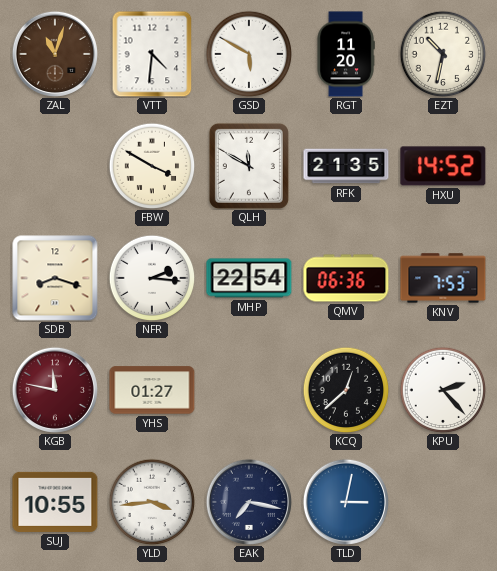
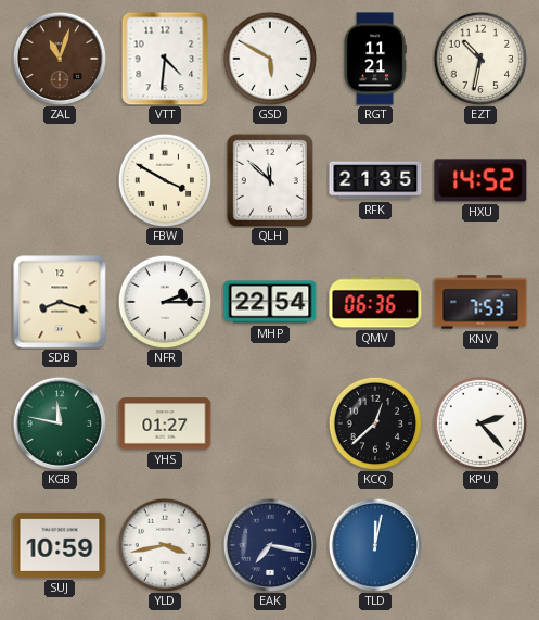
RGT: 11:20 -> 11:21
QLH: 11:50 -> 11:52
NFR: 2:16 -> 2:15
KGB dial: burgundy -> green
SUJ: 10:55 -> 10:59
YLD: 3:44 -> 3:43
TLD: 3:02 -> 12:02
